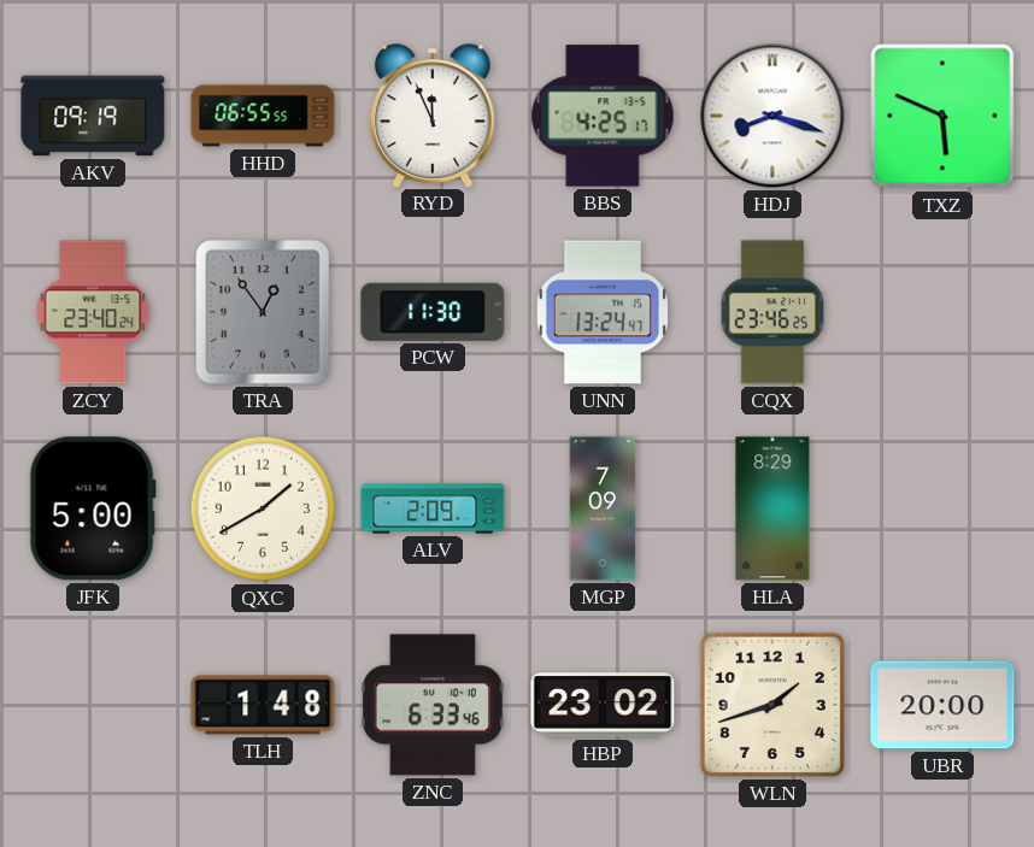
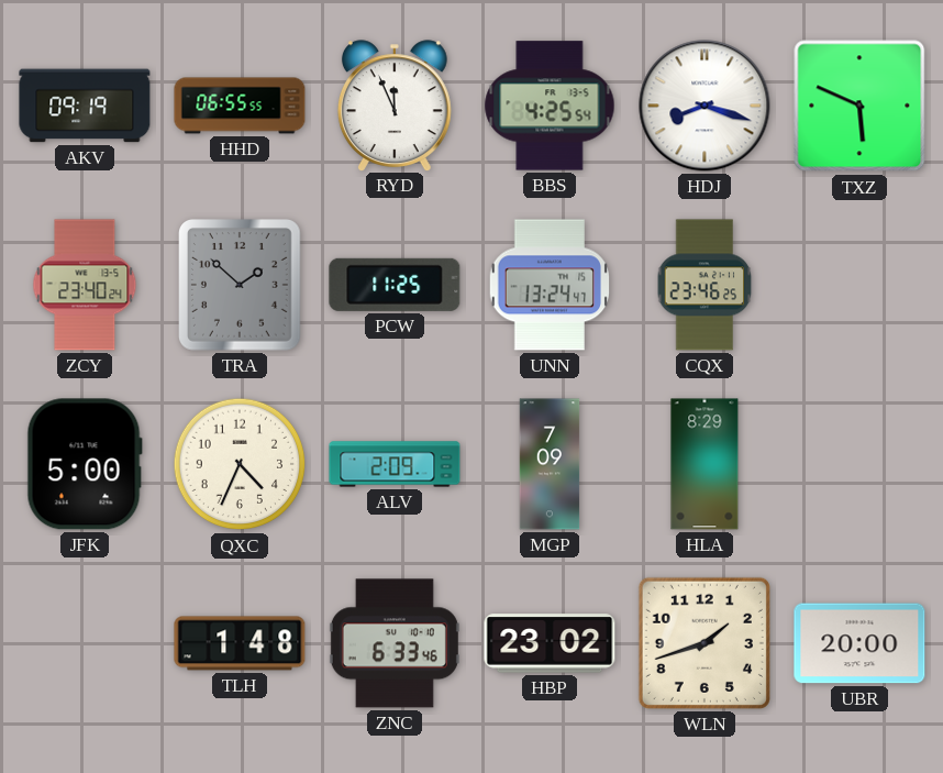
BBS: 4:25:17 -> 4:25:54
TRA: 12:54 -> 1:52
PCW: 11:30 -> 11:25
QXC: 1:40 -> 4:34
